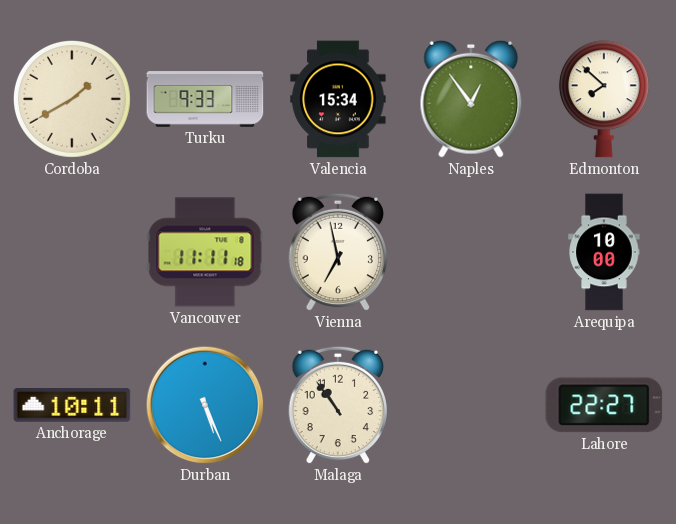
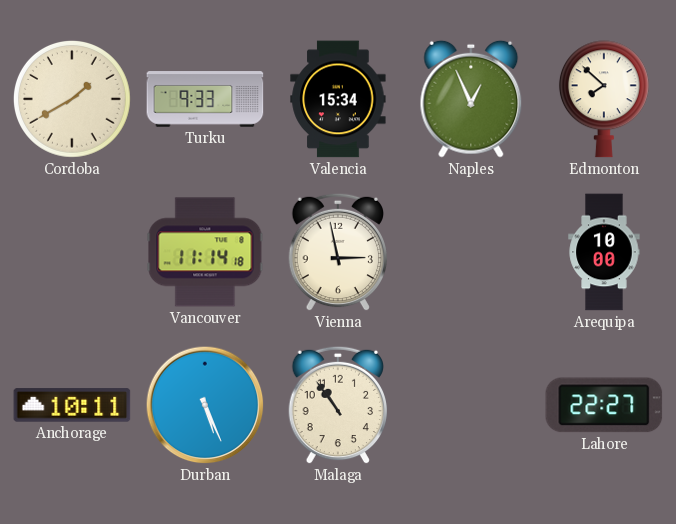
Naples: 12:54 -> 12:56
Vancouver: 11:11 -> 11:14
Vienna: 6:58 -> 2:58
